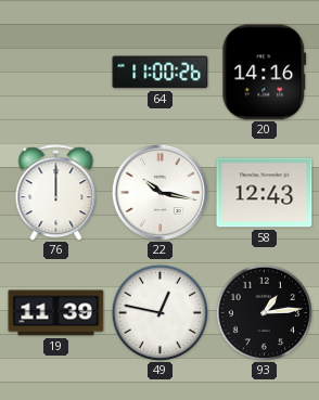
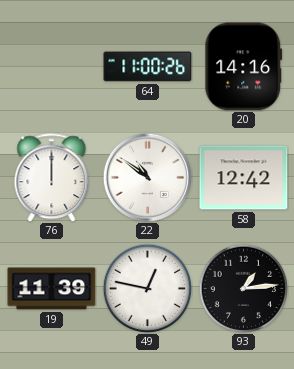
22: 10:17 -> 10:51
58: 12:43 -> 12:42
